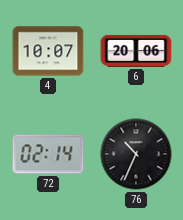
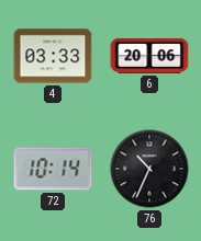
4: 10:07 -> 03:33
72: 02:14 -> 10:14
